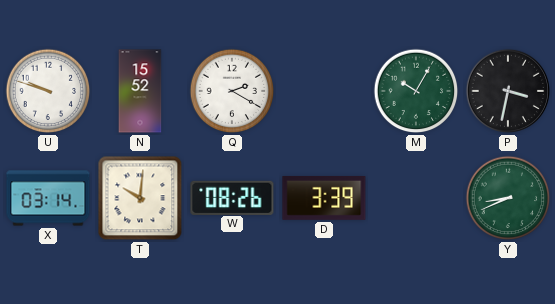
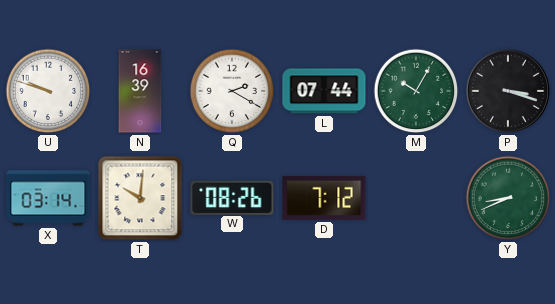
N: 15:52 -> 16:39
L: none -> 07:44
P: 3:32 -> 3:18
D: 3:39 -> 7:12
